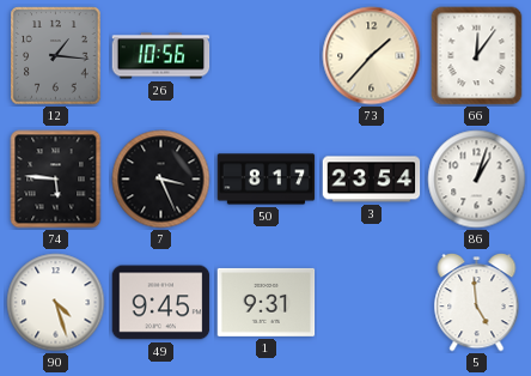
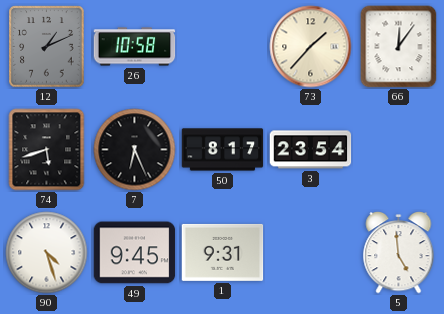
12: 1:16 -> 1:11
26: 10:56 -> 10:58
74: 5:46 -> 5:42
7: 3:26 -> 6:26
86: 1:03 -> none
